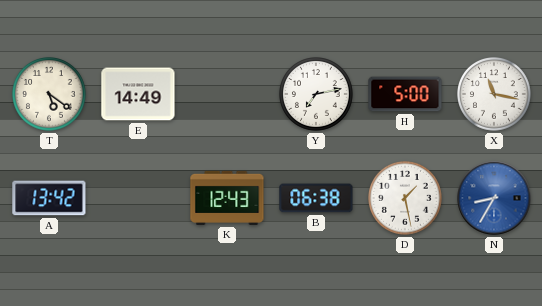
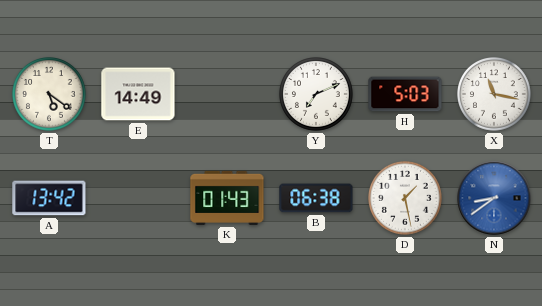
Y: 7:13 -> 7:11
H: 5:00 -> 5:03
K: 12:43 -> 01:43
N: 8:35 -> 8:39
